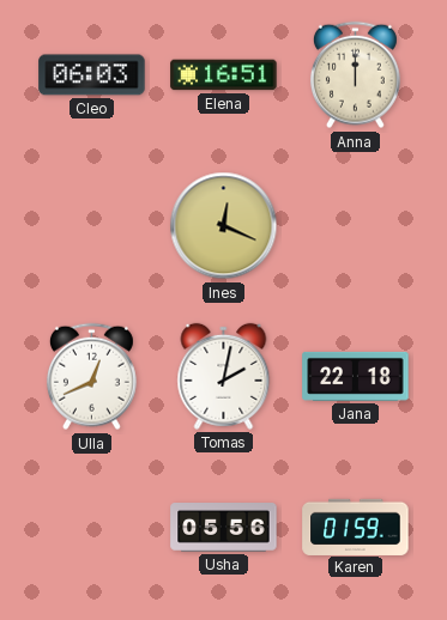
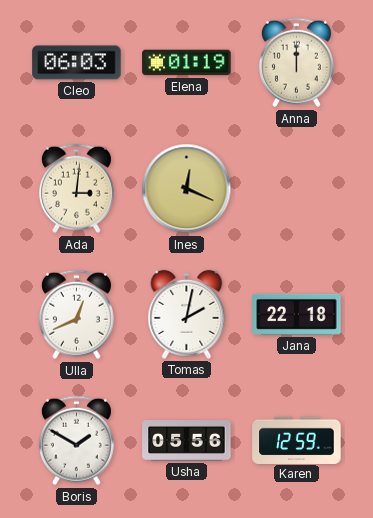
Elena: 16:51 -> 01:19
Ada: none -> 3:01
Boris: none -> 1:50
Karen: 01:59 -> 12:59
